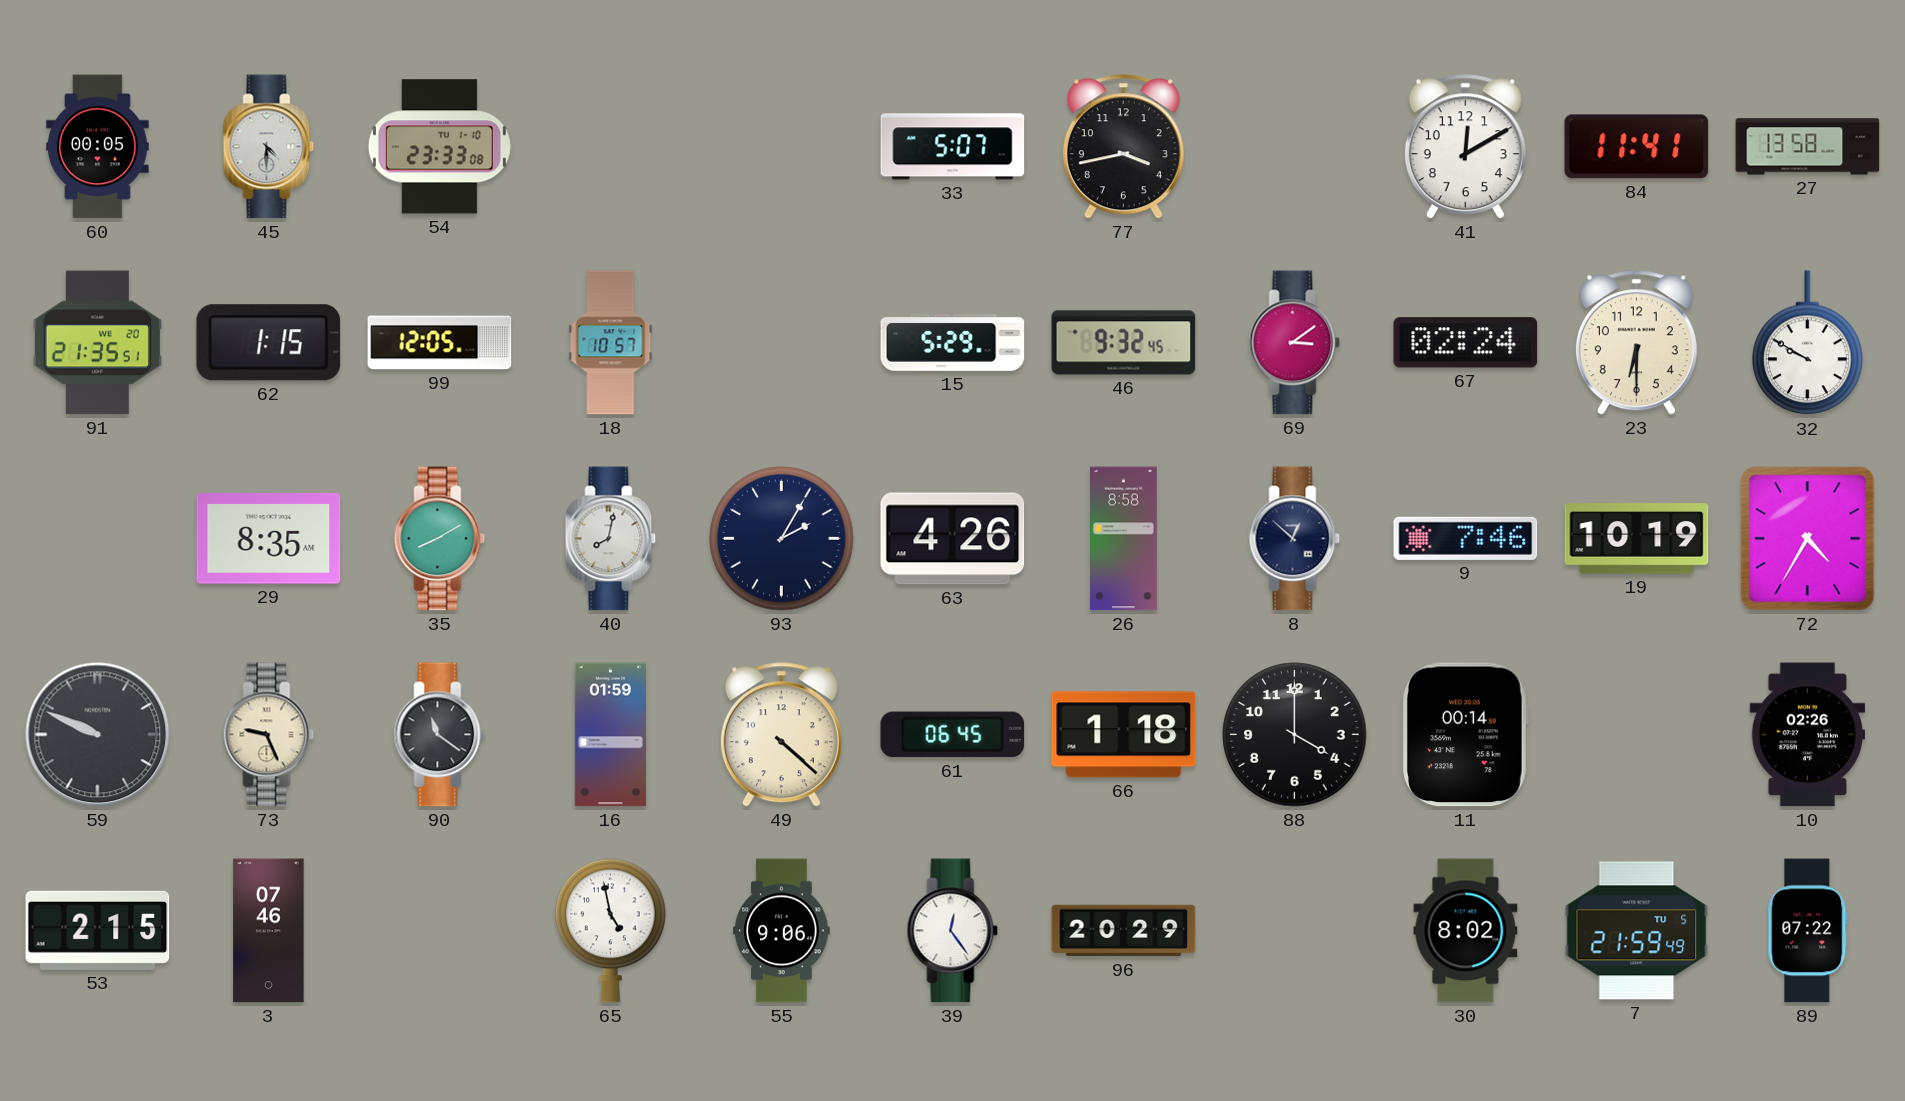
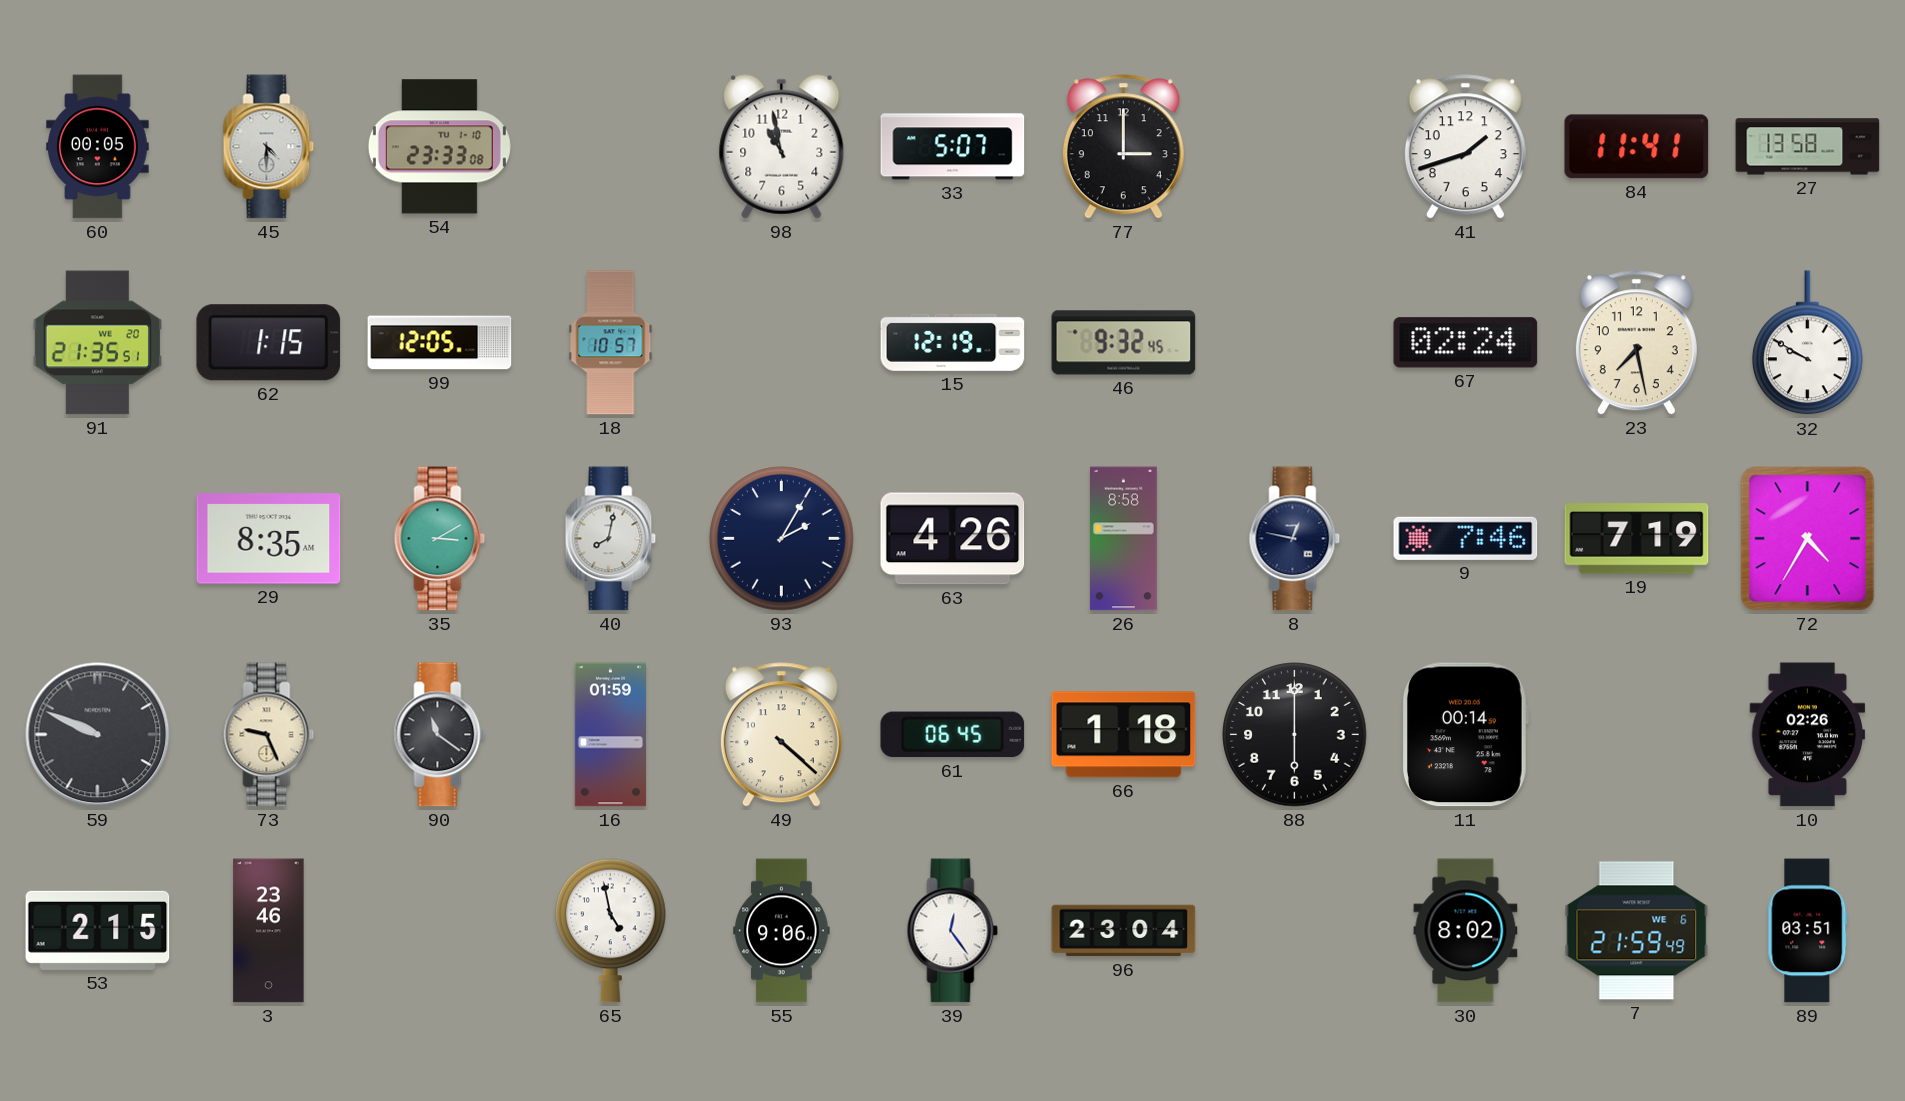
98: none -> 10:58
77: 3:43 -> 3:00
41: 12:10 -> 1:42
15: 5:29 -> 12:19
69: 3:09 -> none
23: 6:30 -> 7:28
35: 8:10 -> 3:10
8: 12:52 -> 12:47
19: 10:19 -> 7:19
88: 4:00 -> 6:00
3: 07:46 -> 23:46
96: 20:29 -> 23:04
7 date: TU 5 -> WE 6
89: 07:22 -> 03:51
